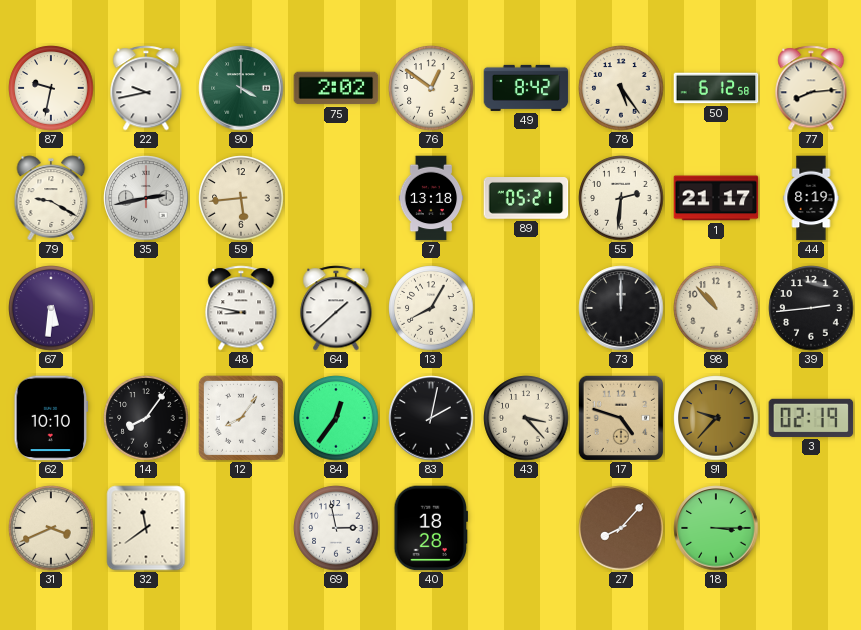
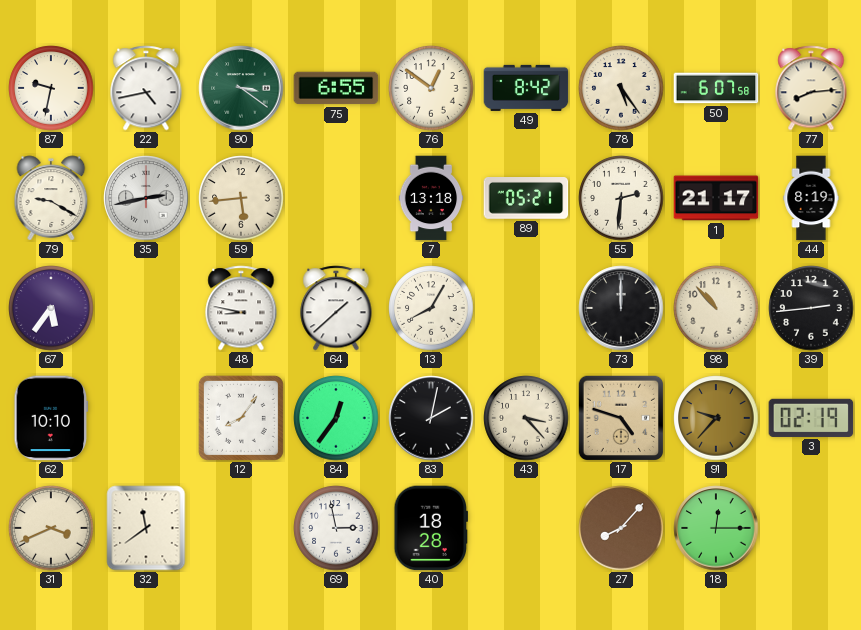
22: 9:43 -> 4:43
90: 4:00 -> 3:21
75: 2:02 -> 6:55
50: 6:12 -> 6:07
67: 5:31 -> 5:36
14: 8:06 -> none
18: 3:15 -> 12:15
